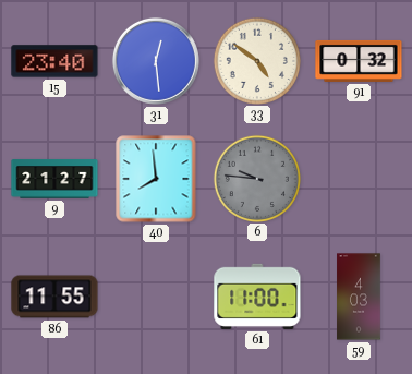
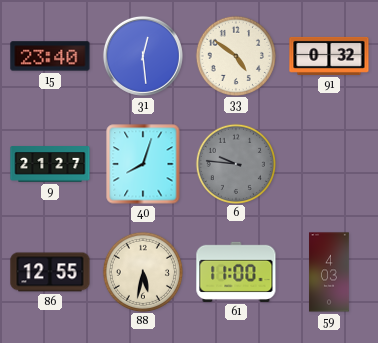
40: 7:59 -> 8:03
86: 11:55 -> 12:55
88: none -> 5:32
